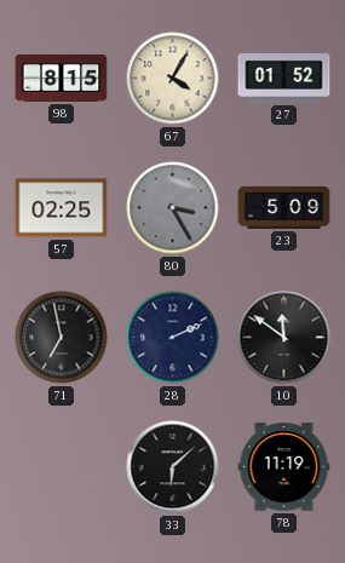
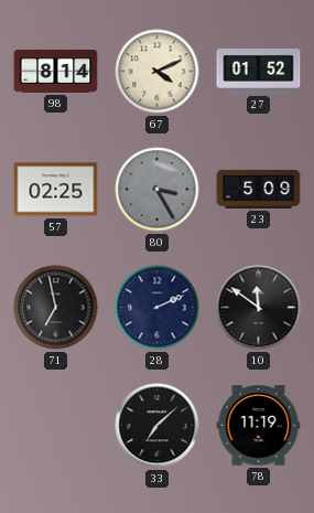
98: 8:15 -> 8:14
67: 4:05 -> 4:11
33: 6:08 -> 7:08
